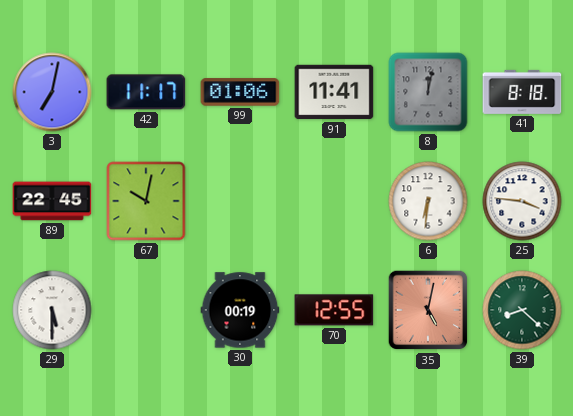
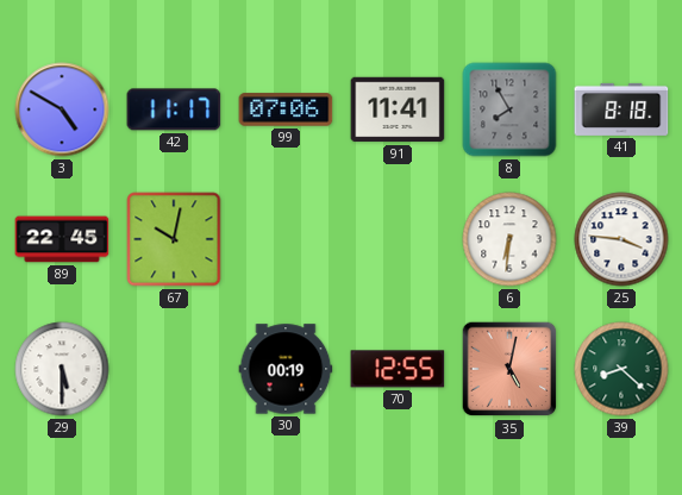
3: 7:02 -> 4:50
99: 01:06 -> 07:06
8: 12:02 -> 7:55
